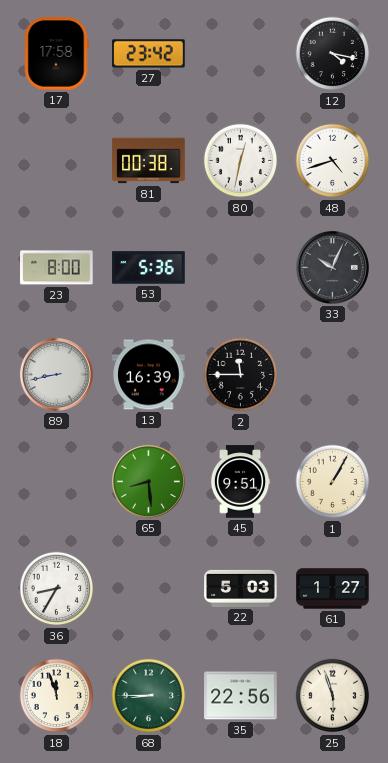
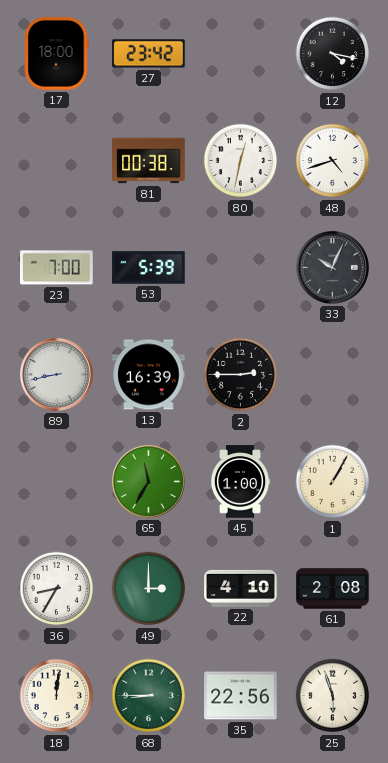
17: 17:58 -> 18:00
23: 8:00 -> 7:00
53: 5:36 -> 5:39
2: 11:45 -> 2:45
65: 8:29 -> 11:35
45: 9:51 -> 1:00
49: none -> 3:00
22: 5:03 -> 4:10
61: 1:27 -> 2:08
18: 11:57 -> 12:01
